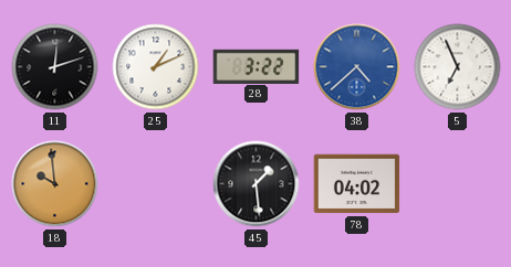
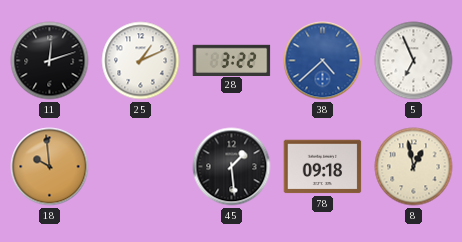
78: 04:02 -> 09:18
8: none -> 12:58
